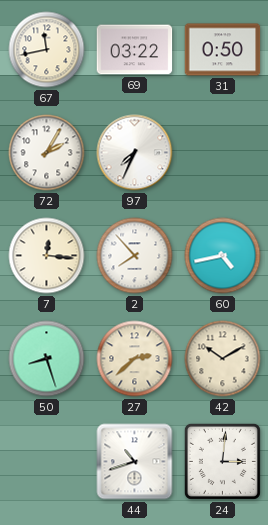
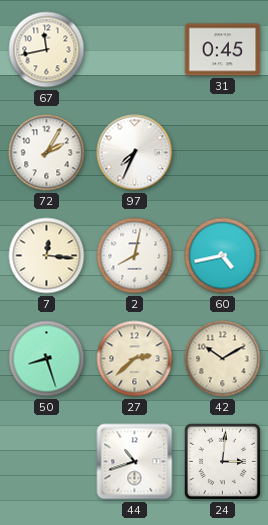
69: 03:22 -> none
31: 0:50 -> 0:45
2: 7:53 -> 8:02
